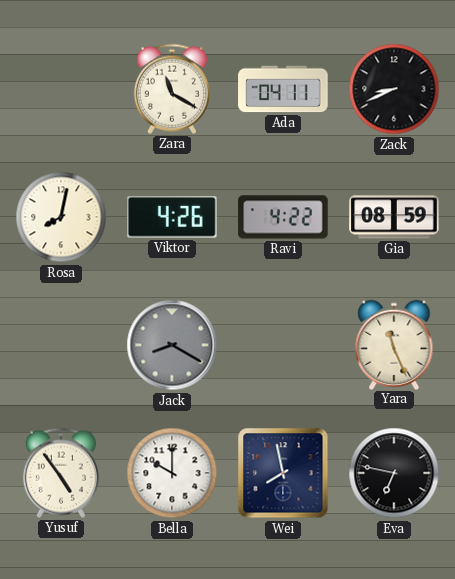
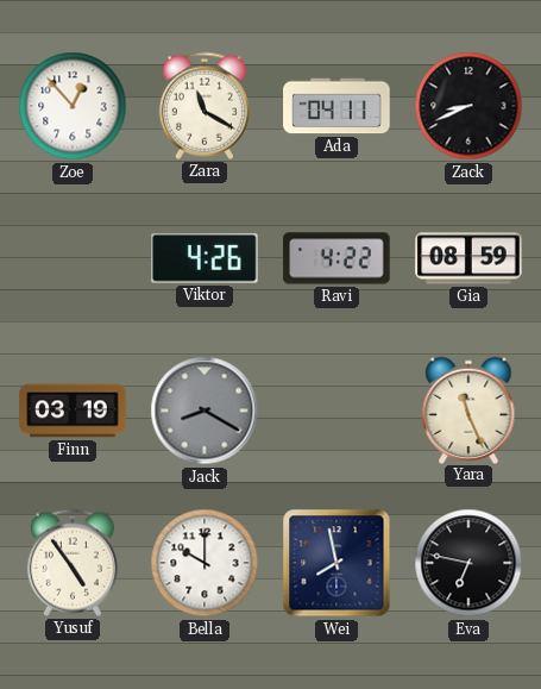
Zoe: none -> 12:53
Rosa: 8:02 -> none
Finn: none -> 03:19
